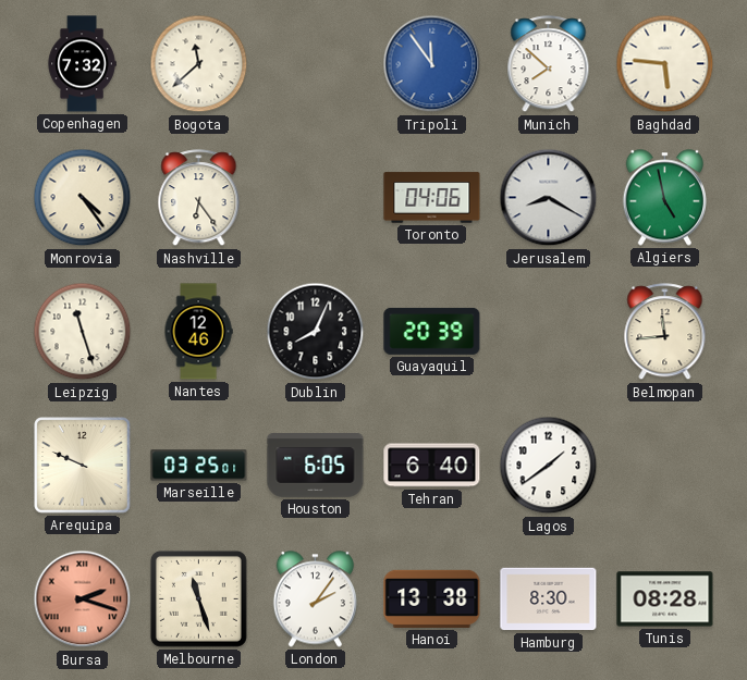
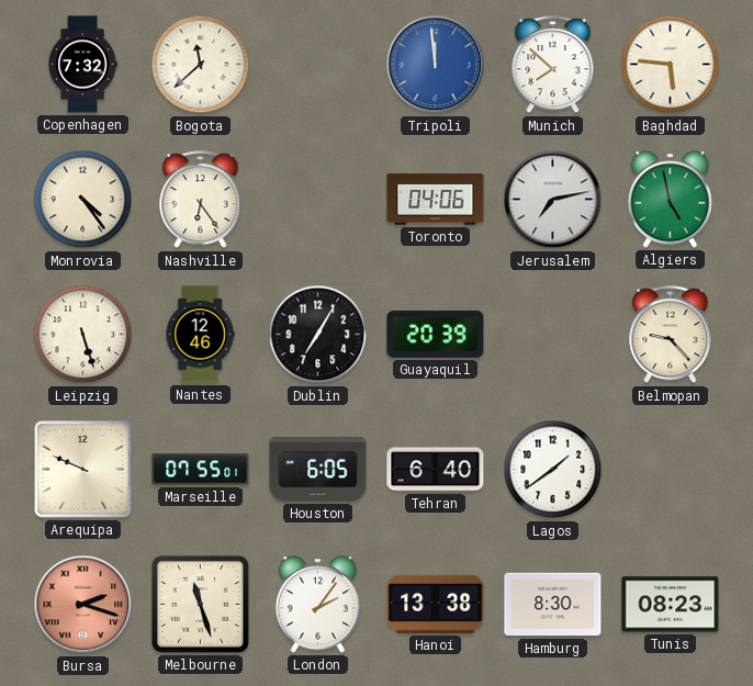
Tripoli: 11:54 -> 11:59
Jerusalem: 8:20 -> 7:13
Leipzig: 11:27 -> 5:27
Dublin: 8:04 -> 7:05
Belmopan: 11:44 -> 9:23
Marseille: 03:25 -> 07:55
Tunis: 08:28 -> 08:23
